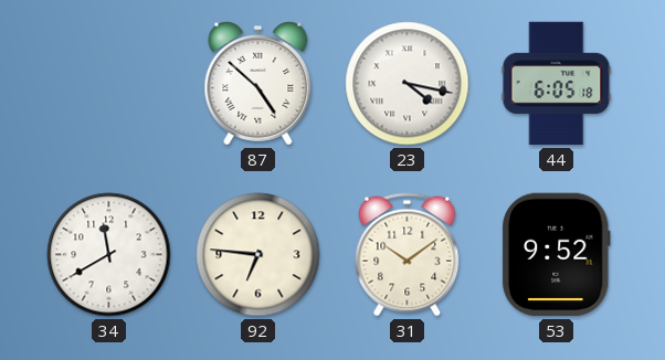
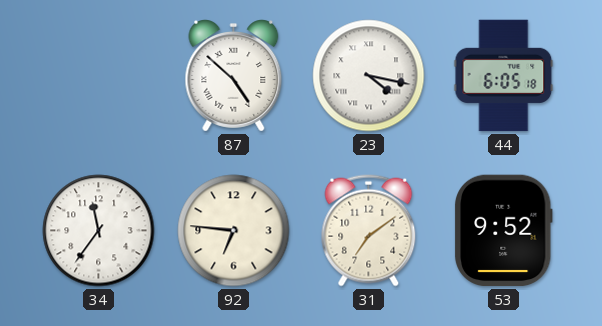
34: 11:40 -> 11:36
31: 10:09 -> 7:09
